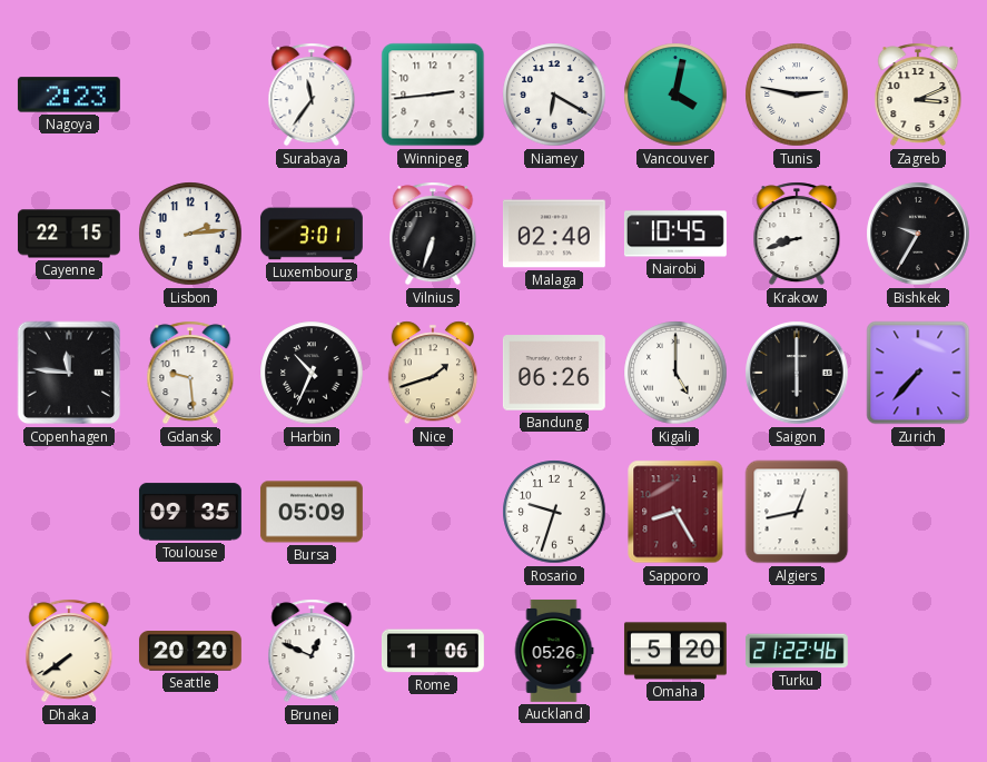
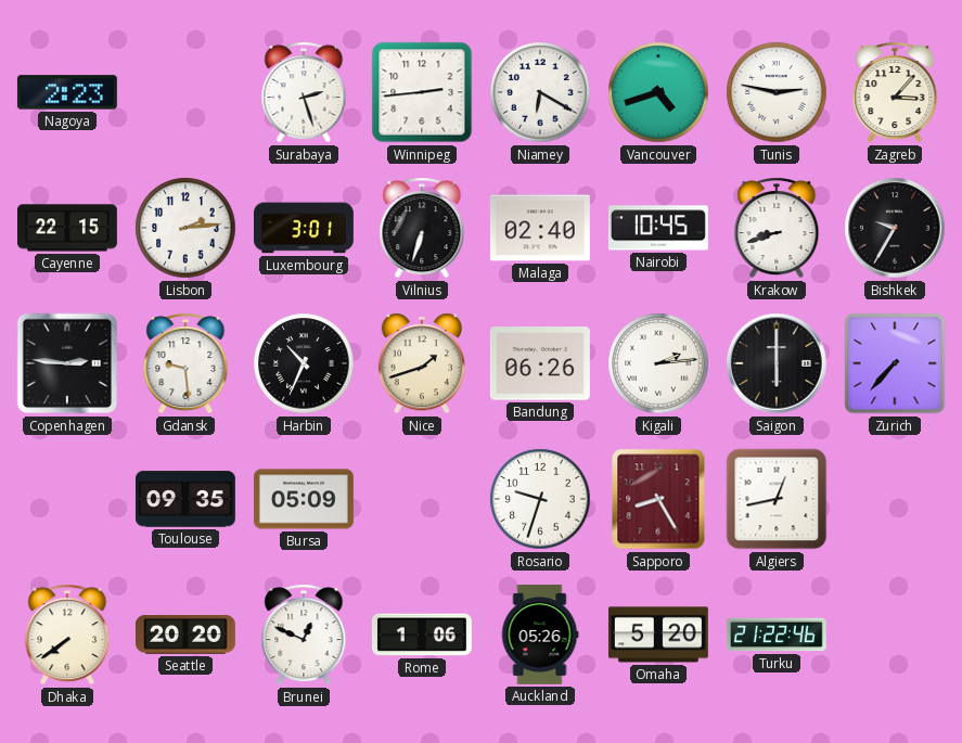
Surabaya: 11:36 -> 2:27
Vancouver: 4:02 -> 4:42
Zagreb: 3:11 -> 3:07
Copenhagen: 11:46 -> 2:46
Kigali: 5:00 -> 2:14
